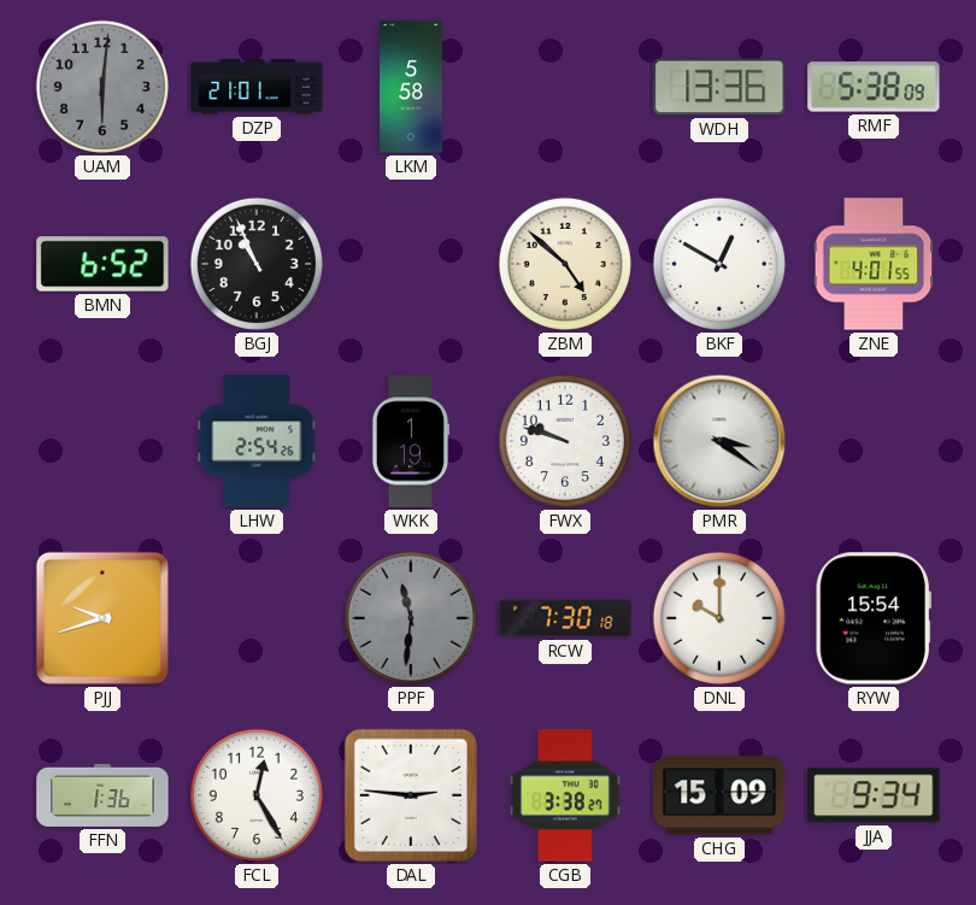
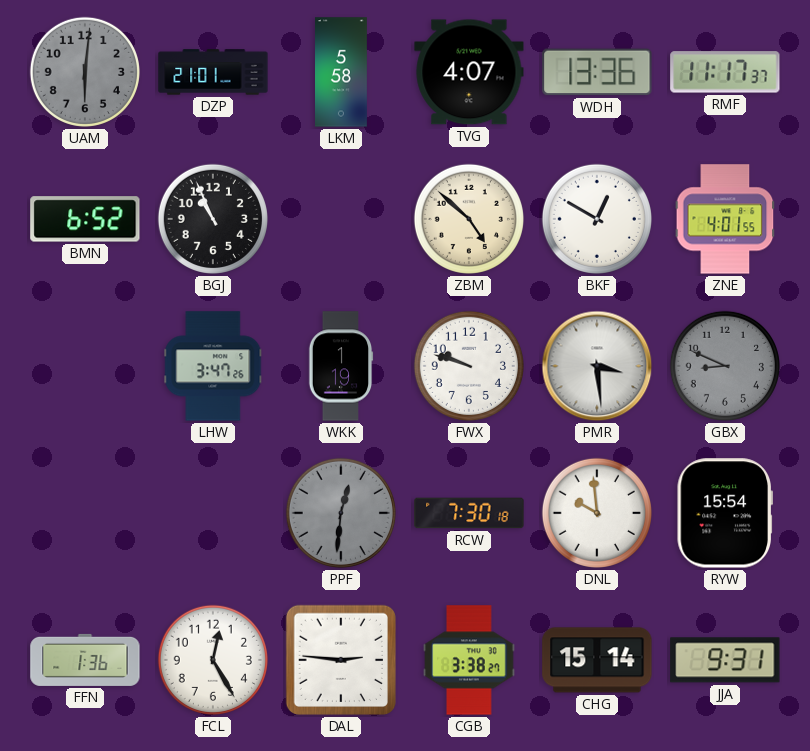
TVG: none -> 4:07
RMF: 5:38 -> 11:17
LHW: 2:54 -> 3:47
PMR: 3:21 -> 3:29
GBX: none -> 8:49
PJJ: 9:42 -> none
PPF: 11:31 -> 12:31
DNL: 10:00 -> 9:59
CHG: 15:09 -> 15:14
JJA: 9:34 -> 9:31
